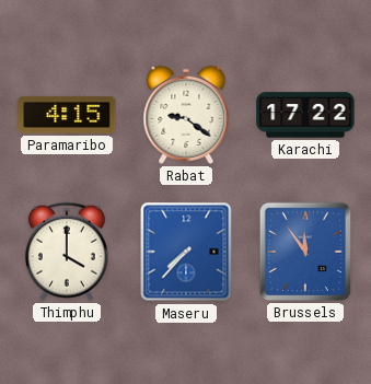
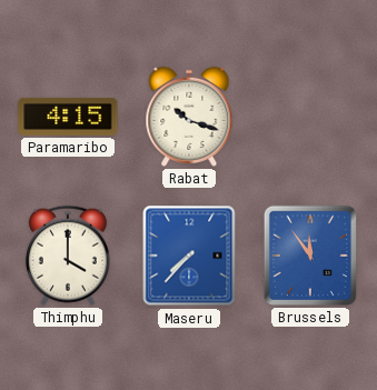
Rabat: 9:21 -> 10:18
Karachi: 17:22 -> none
